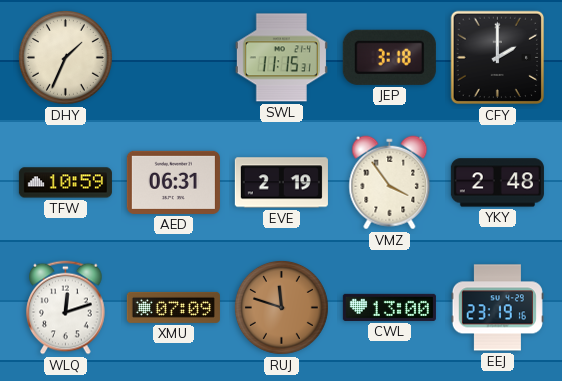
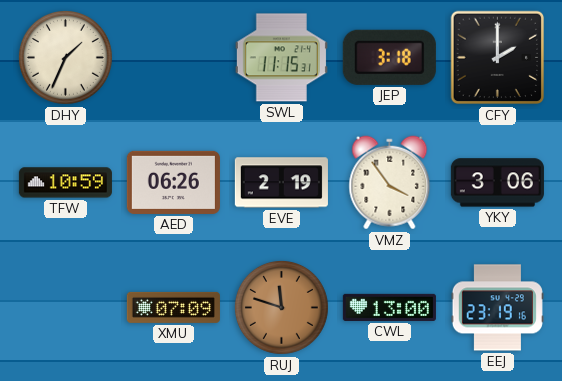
AED: 06:31 -> 06:26
YKY: 2:48 -> 3:06
WLQ: 12:12 -> none
